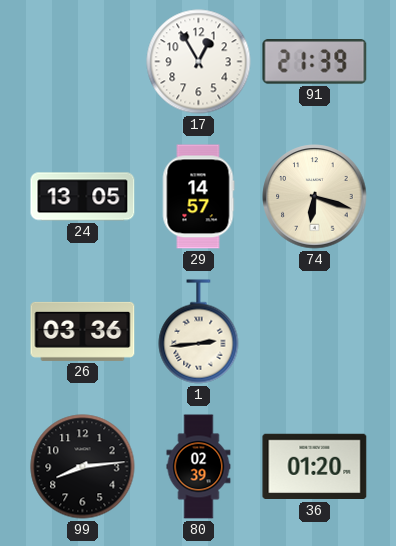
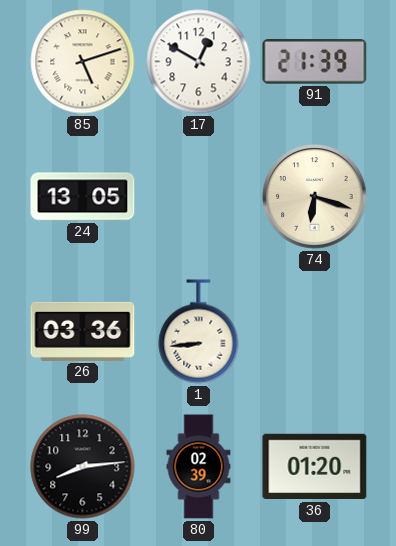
85: none -> 5:12
17: 12:55 -> 12:50
29: 14:57 -> none
1: 2:44 -> 8:44
